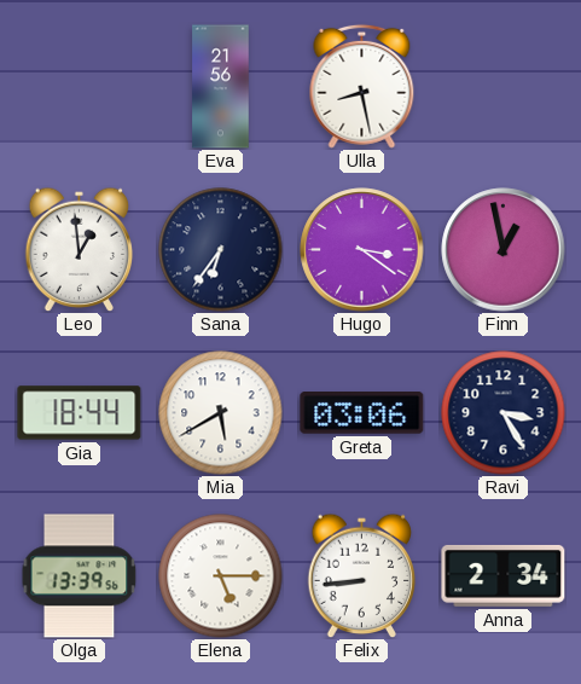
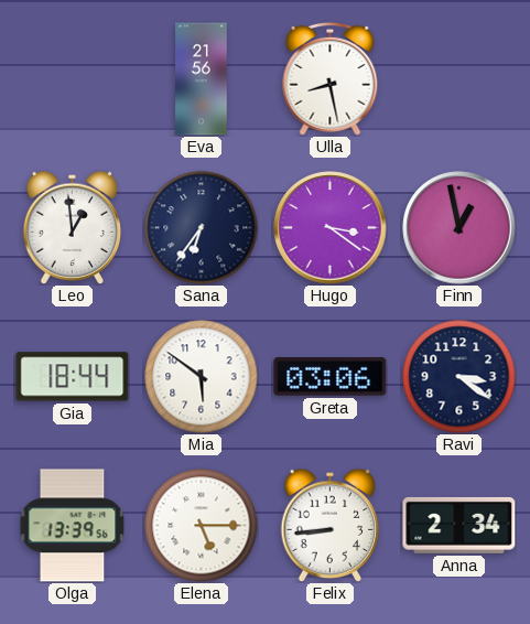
Mia: 5:40 -> 5:51
Ravi: 3:25 -> 3:21
